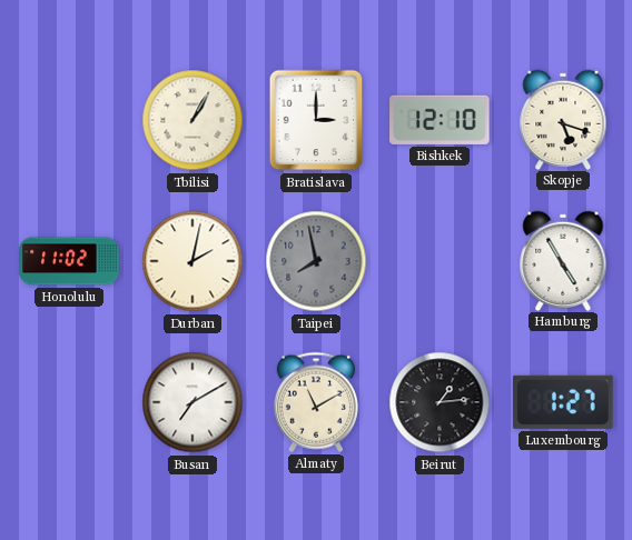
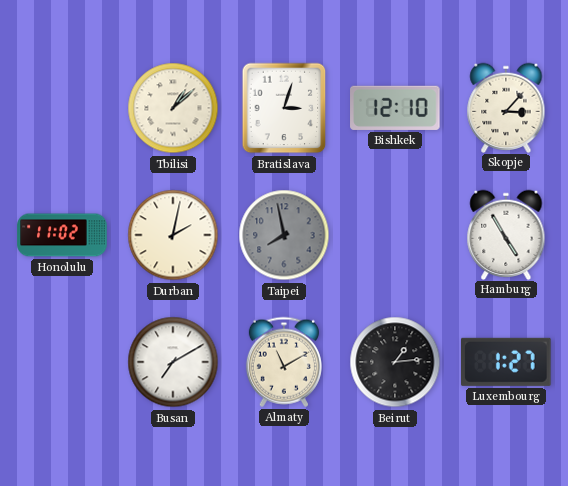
Tbilisi: 1:05 -> 1:08
Bratislava: 3:00 -> 3:03
Skopje: 5:18 -> 3:07
